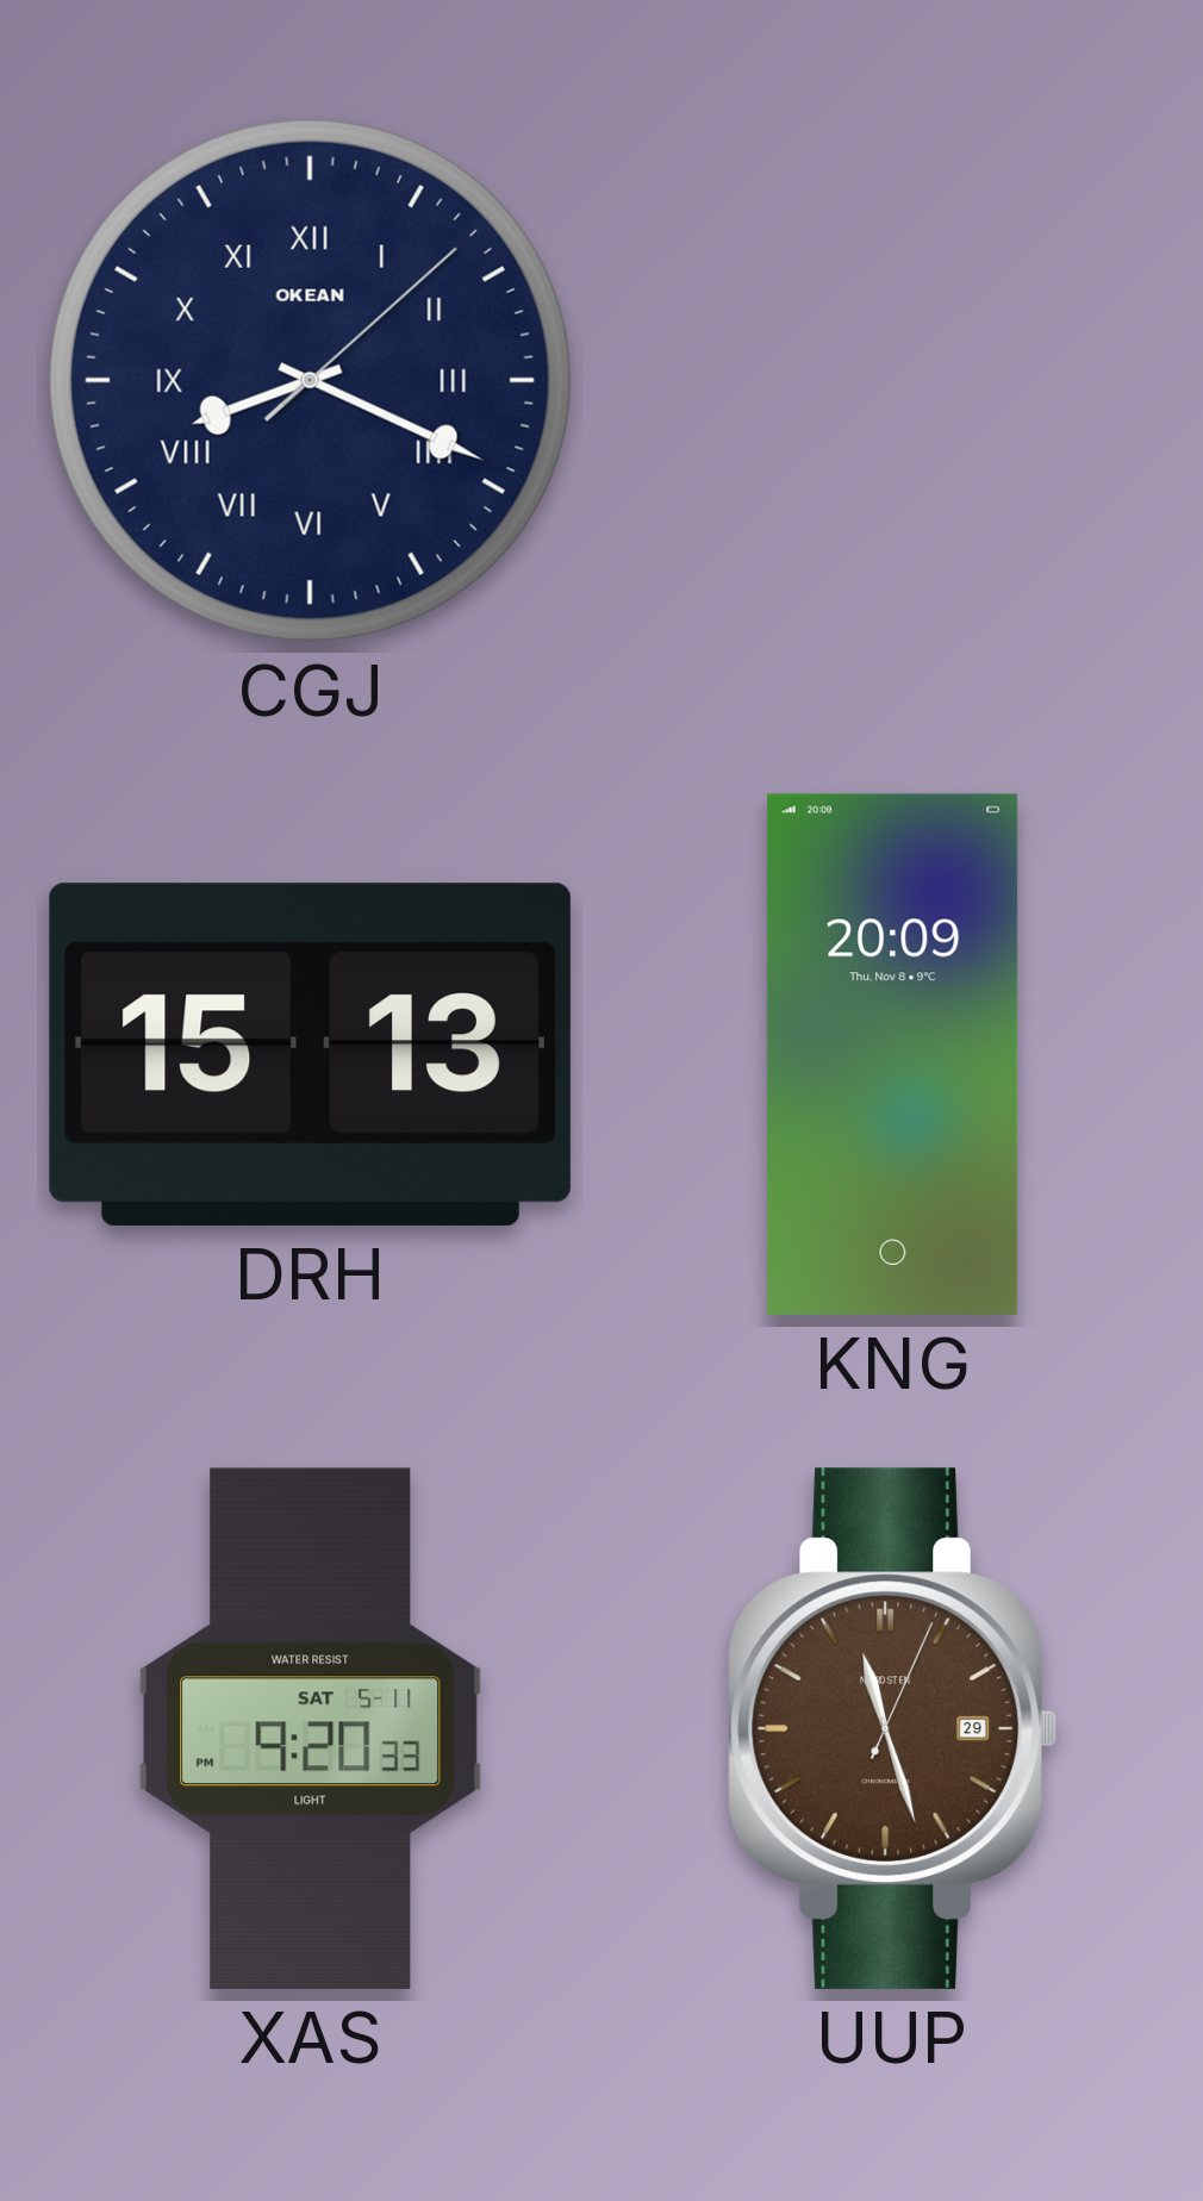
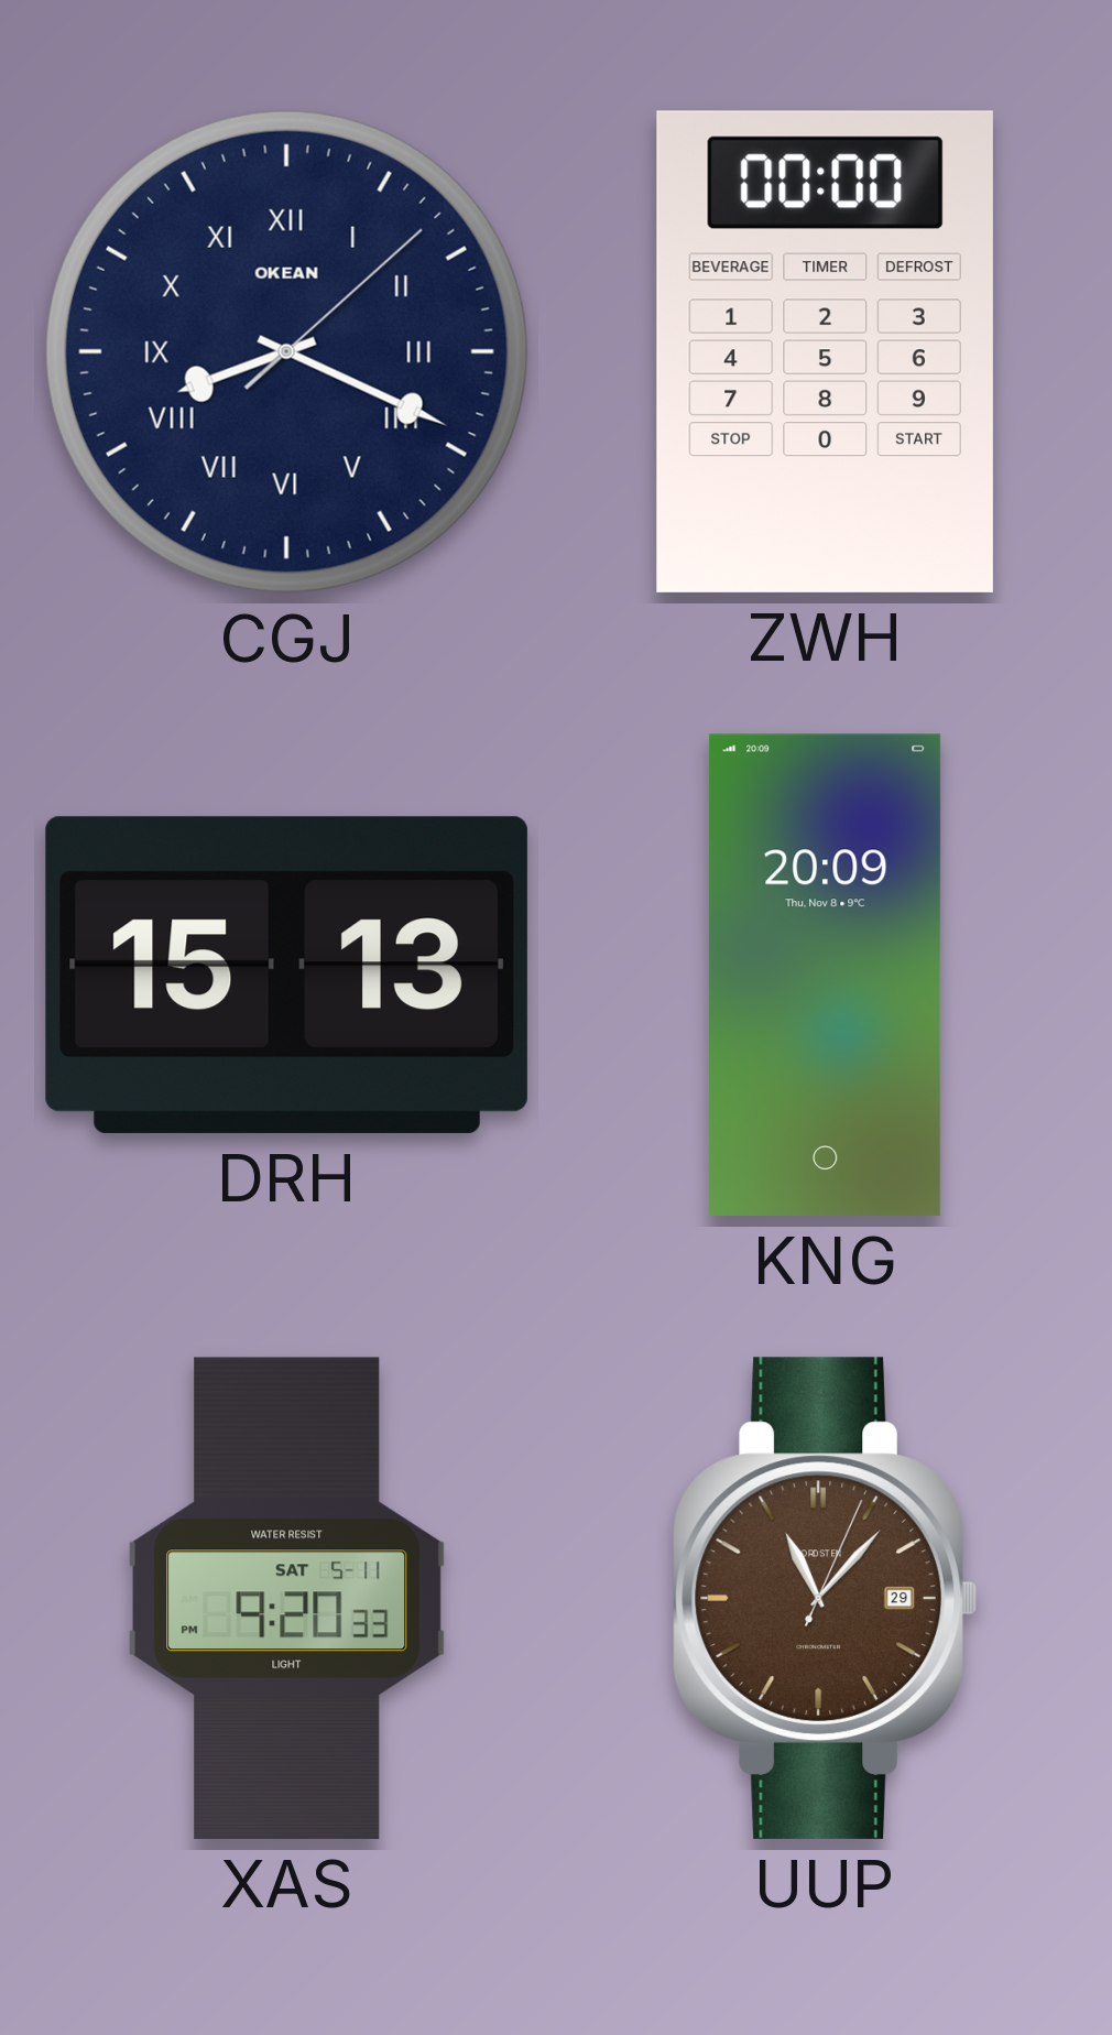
ZWH: none -> 00:00
UUP: 11:27 -> 11:07
